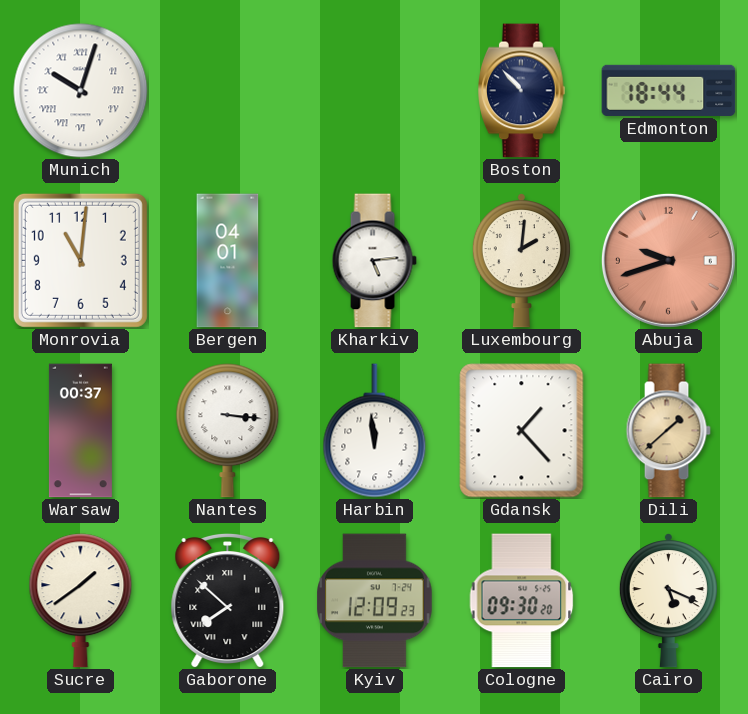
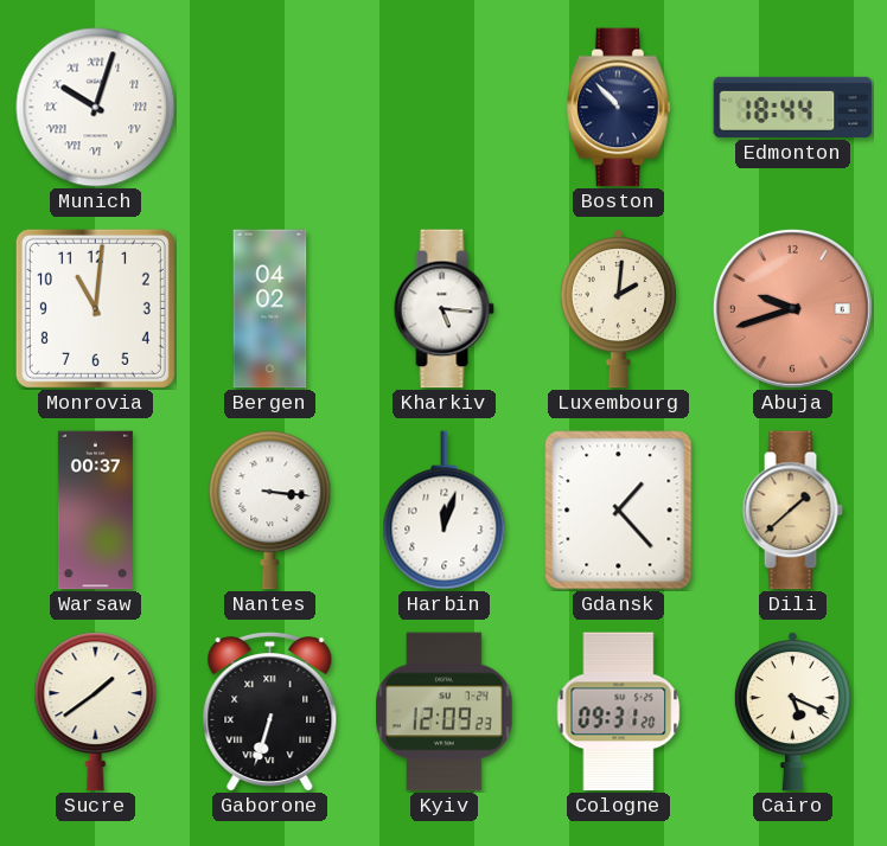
Bergen: 04:01 -> 04:02
Kharkiv: 5:14 -> 5:16
Harbin: 11:59 -> 12:03
Gaborone: 7:52 -> 6:33
Cologne: 09:30 -> 09:31
